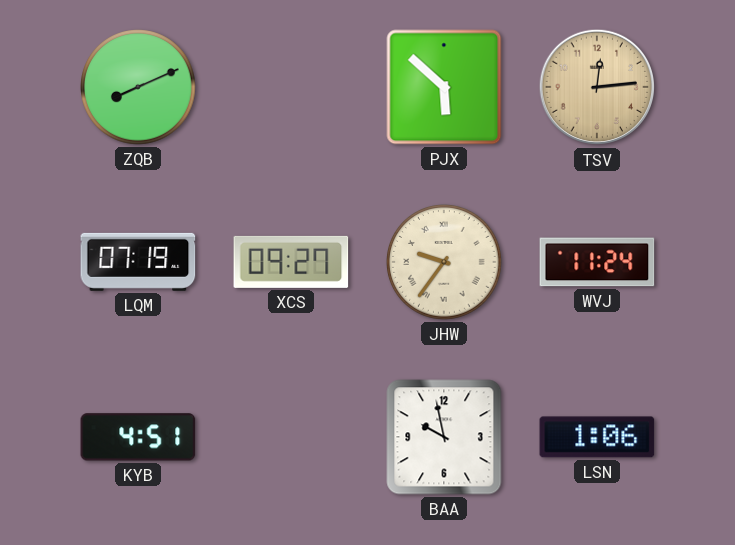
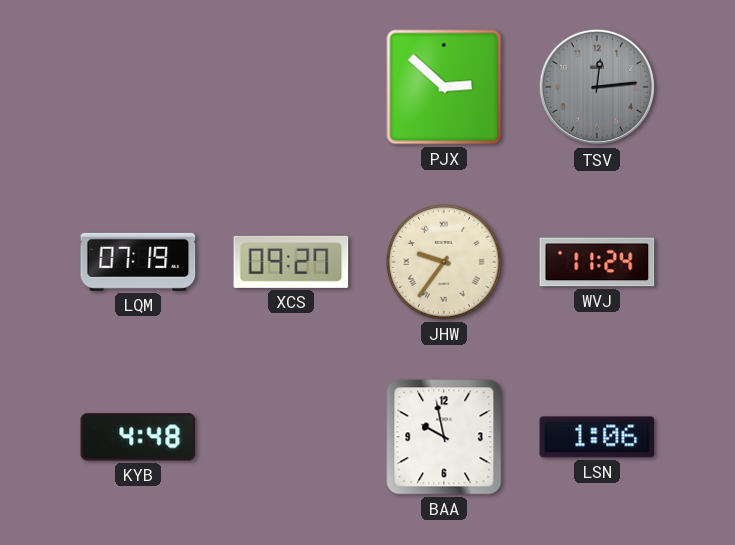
ZQB: 8:11 -> none
PJX: 5:52 -> 2:52
TSV dial: champagne -> grey
KYB: 4:51 -> 4:48
